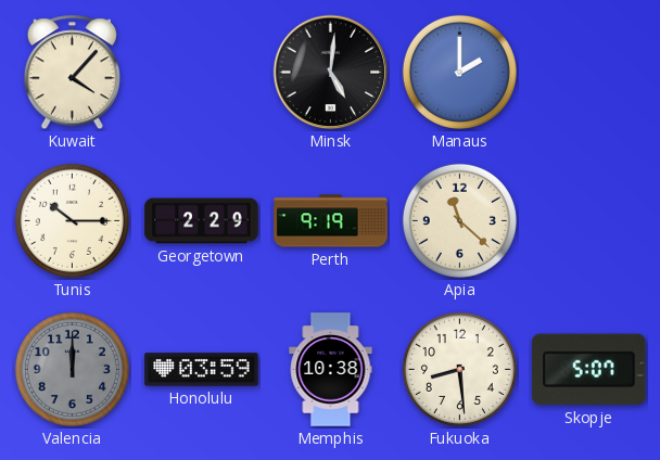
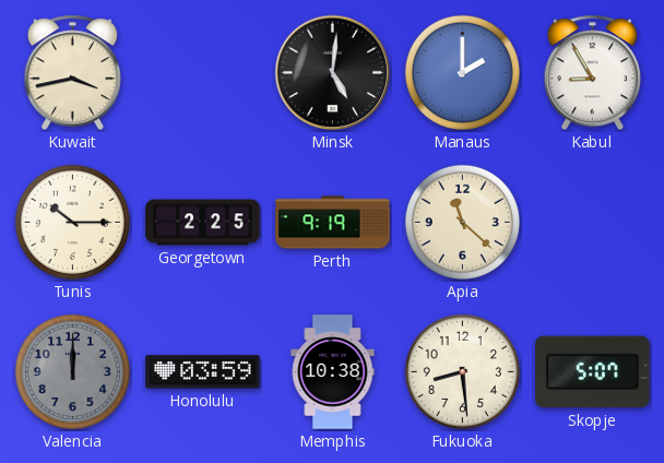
Kuwait: 4:07 -> 3:43
Kabul: none -> 8:55
Georgetown: 2:29 -> 2:25
